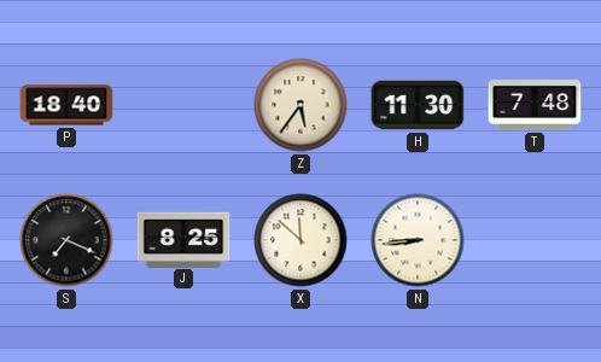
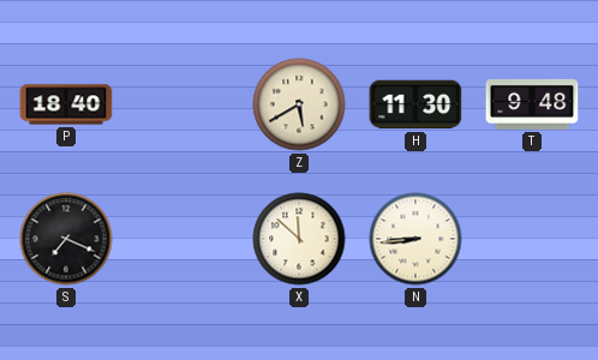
Z: 5:36 -> 5:40
T: 7:48 -> 9:48
J: 8:25 -> none
